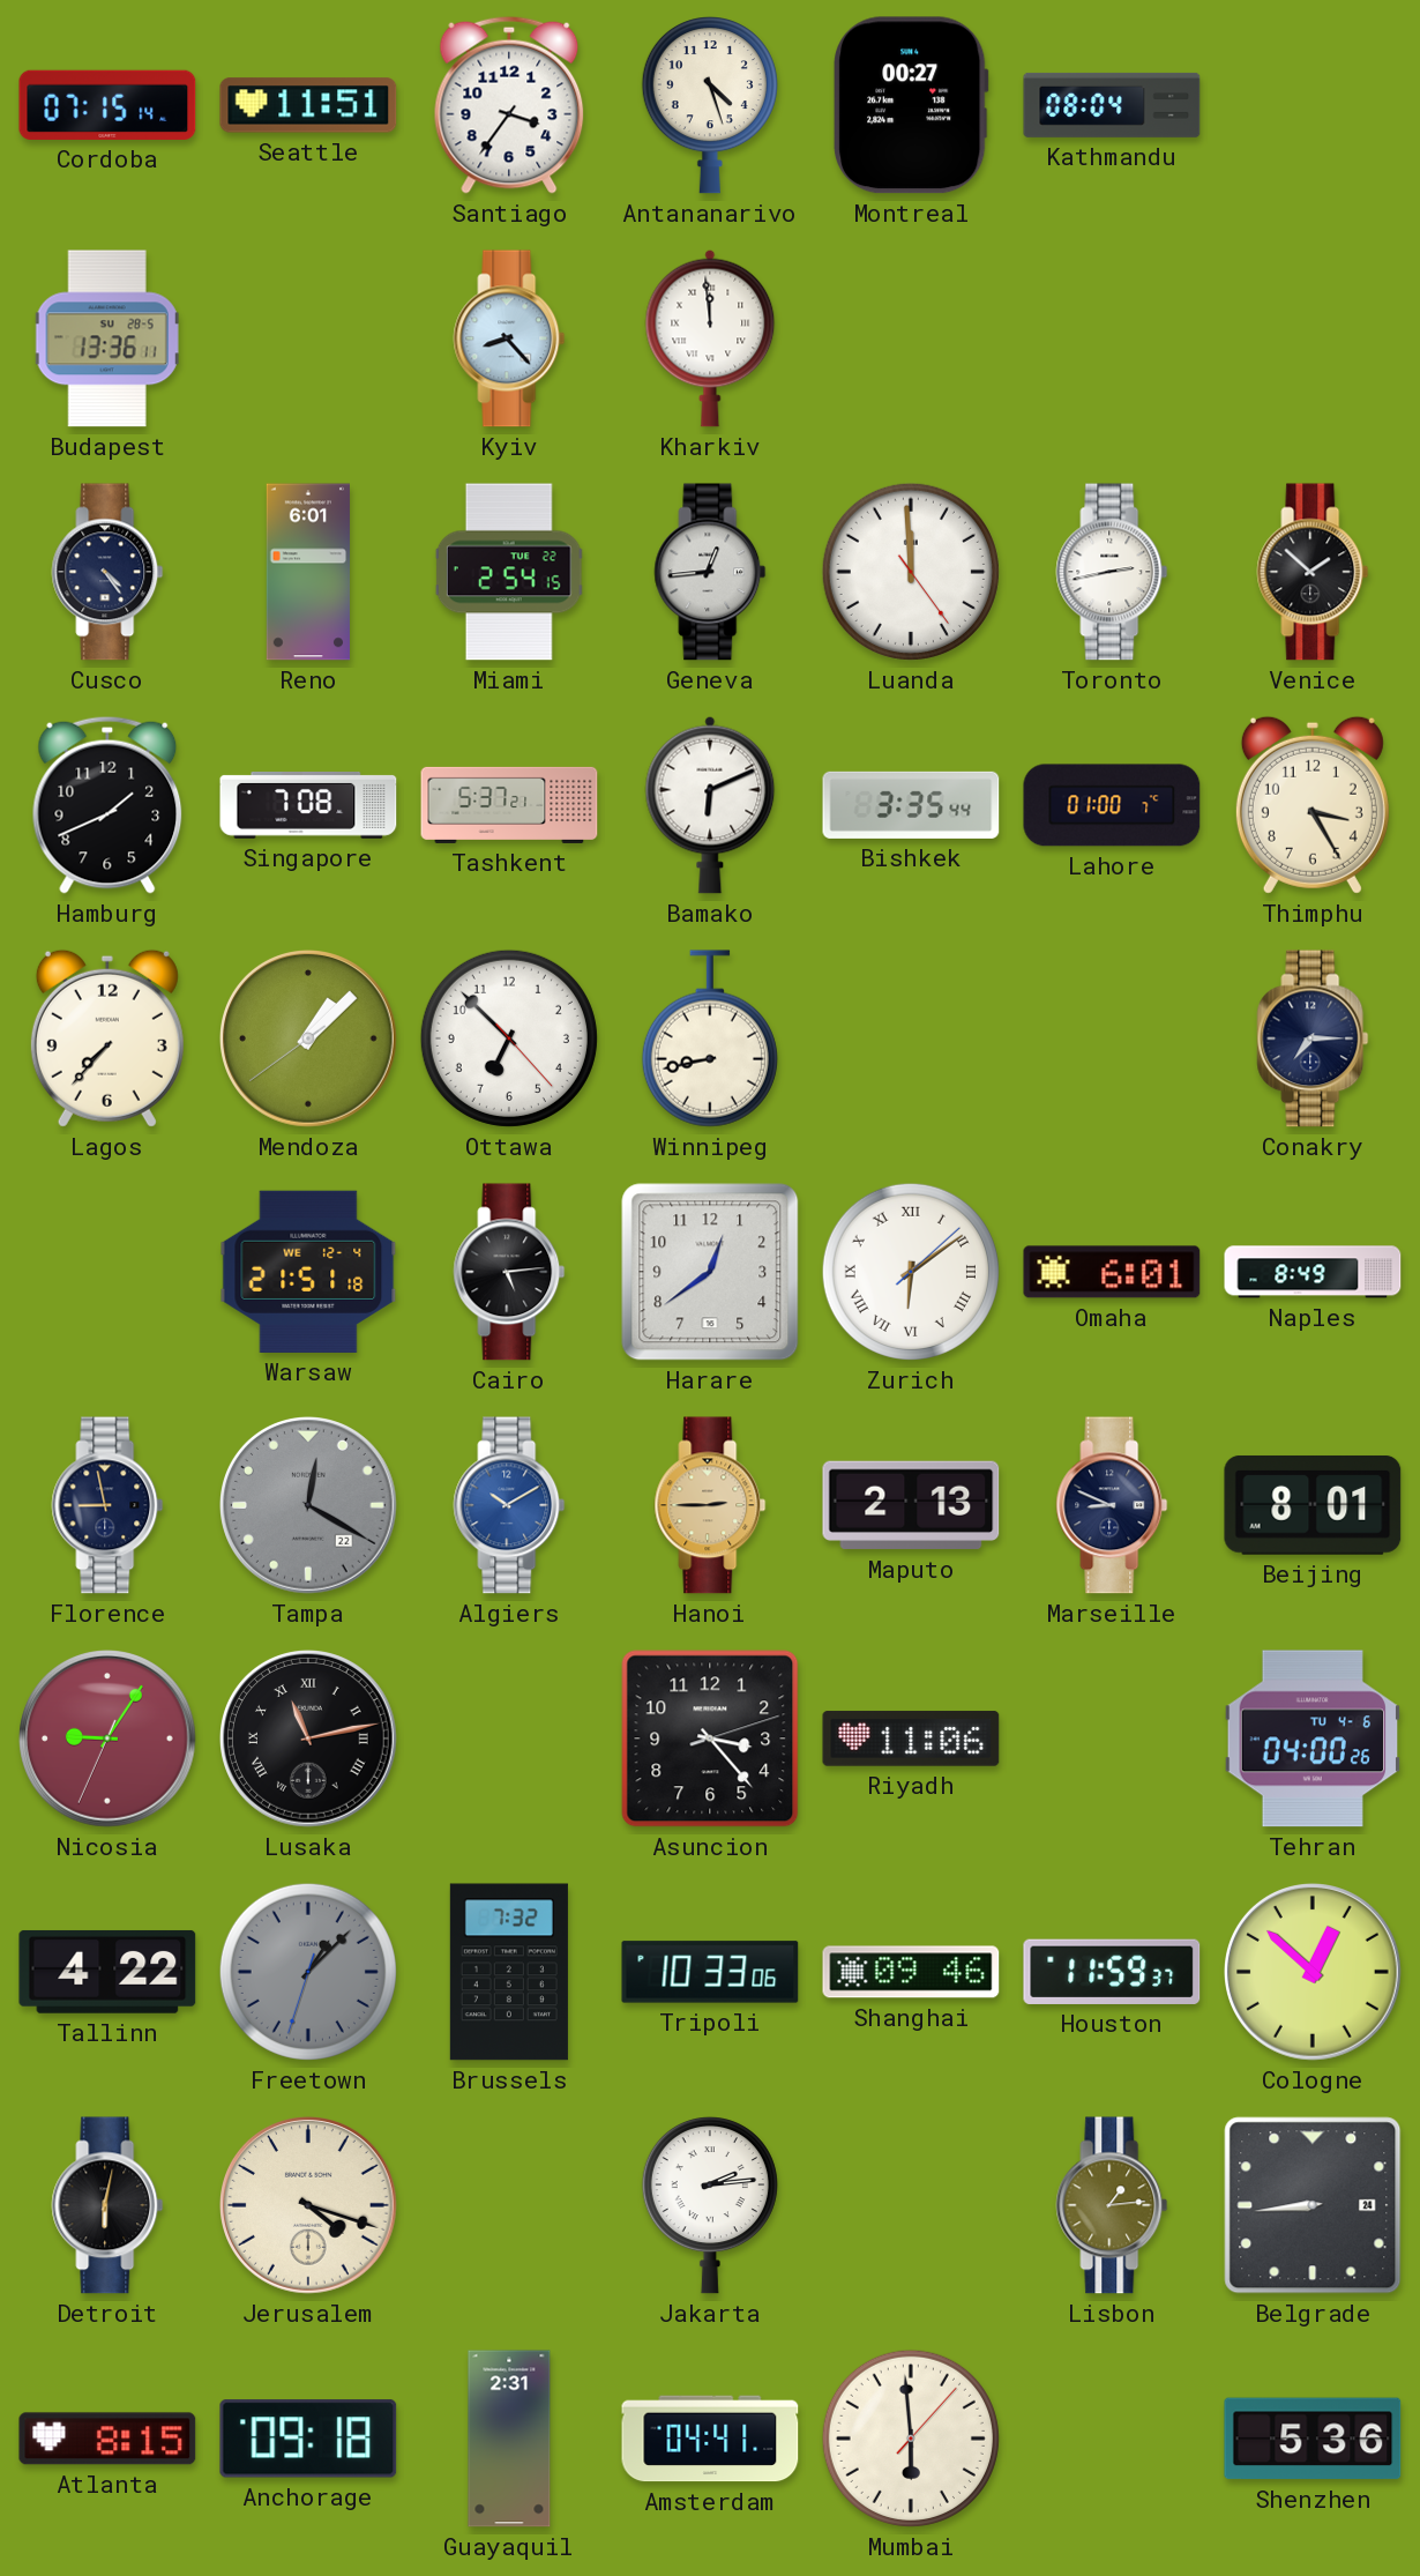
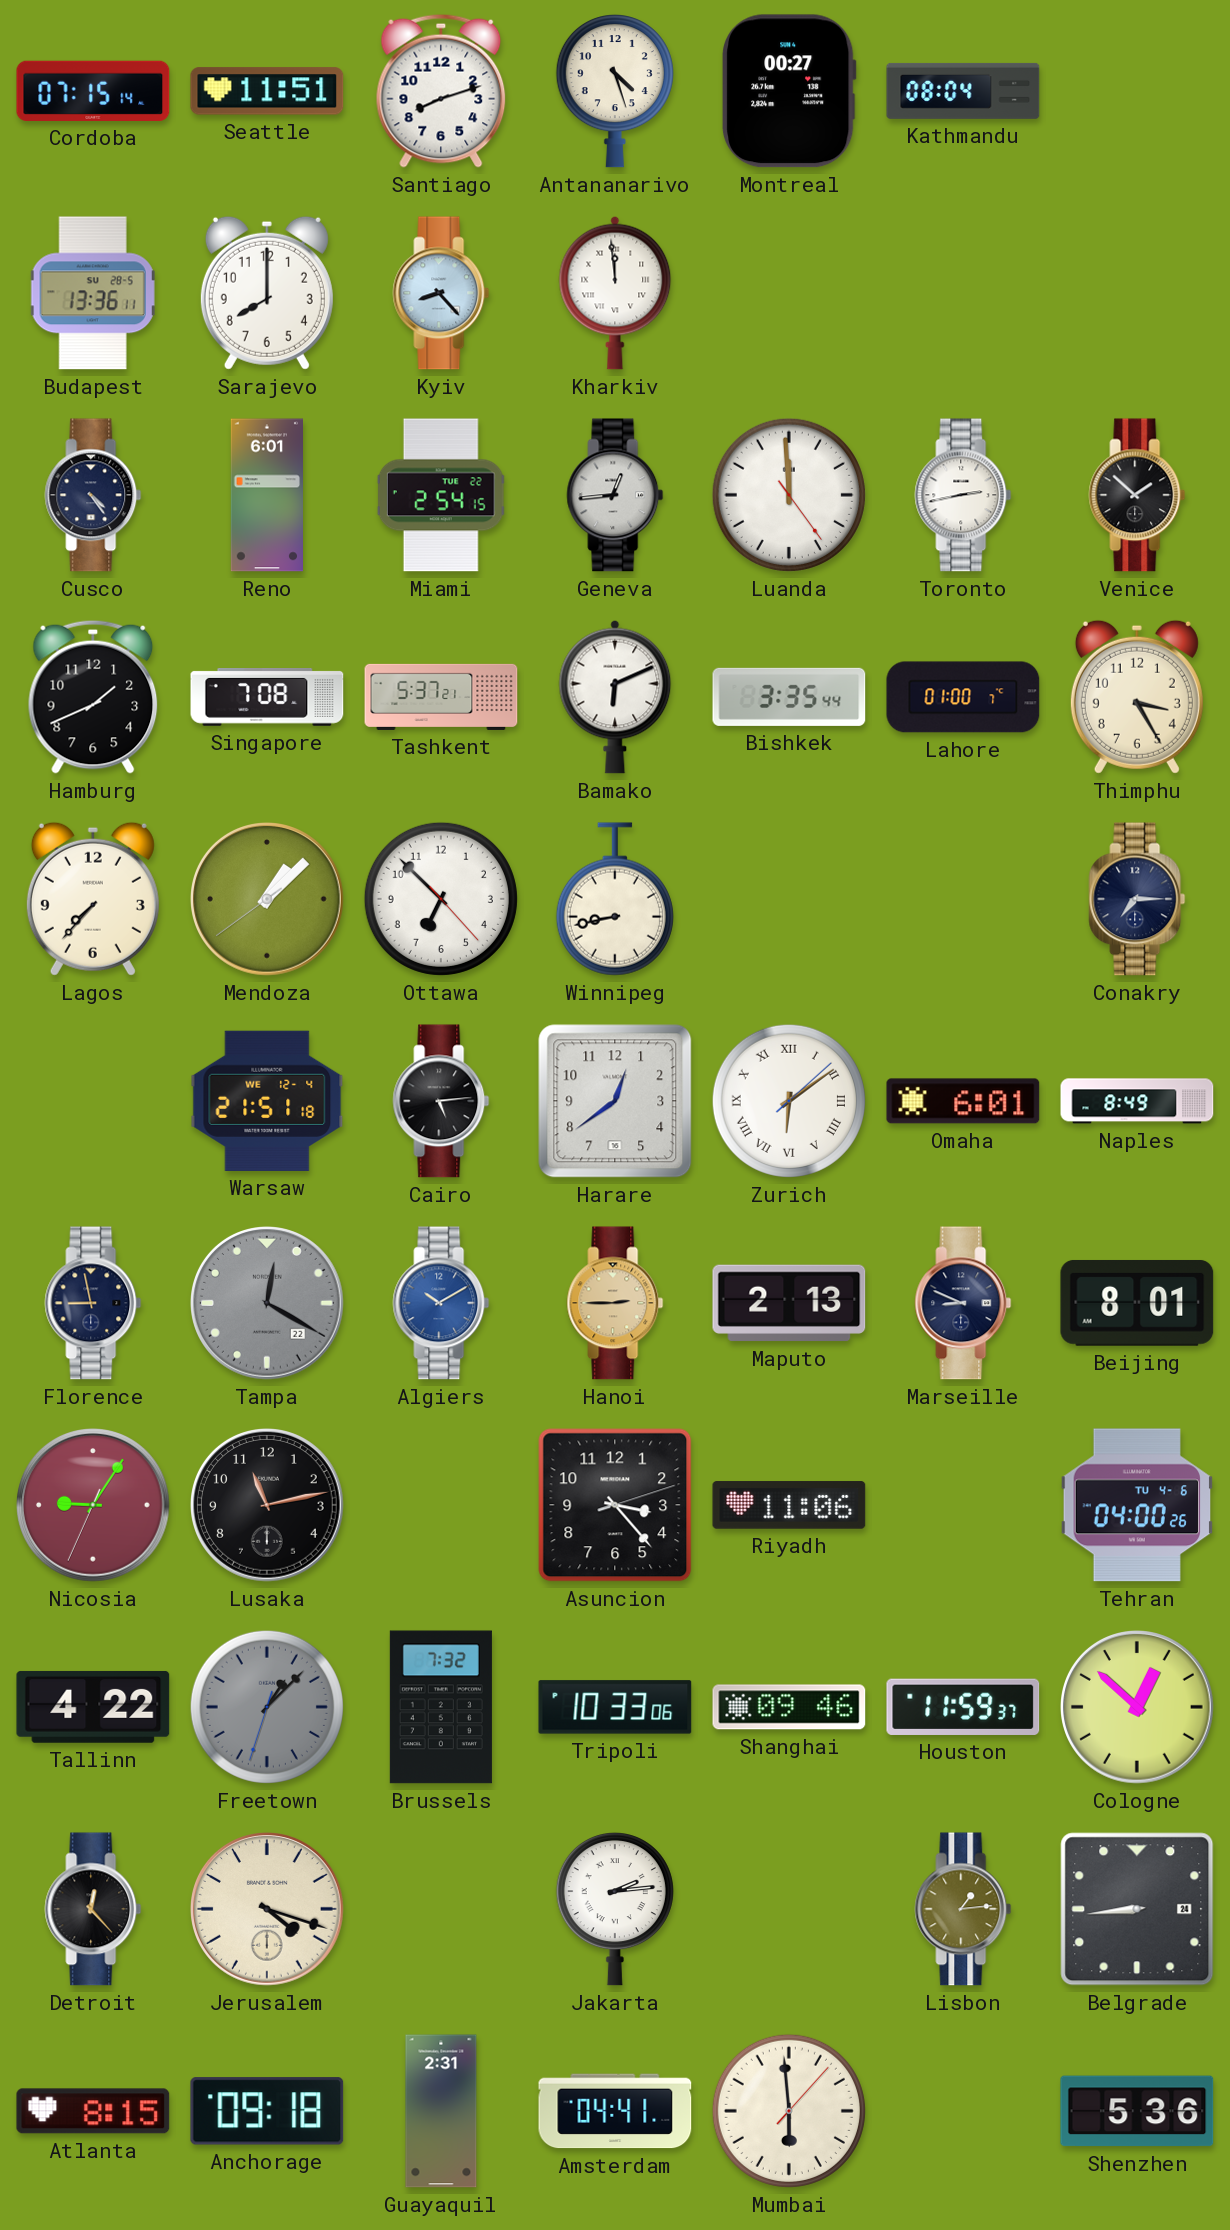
Santiago: 3:36 -> 8:12
Sarajevo: none -> 8:00
Lusaka numerals: Roman -> Arabic
Detroit: 6:02 -> 12:23
